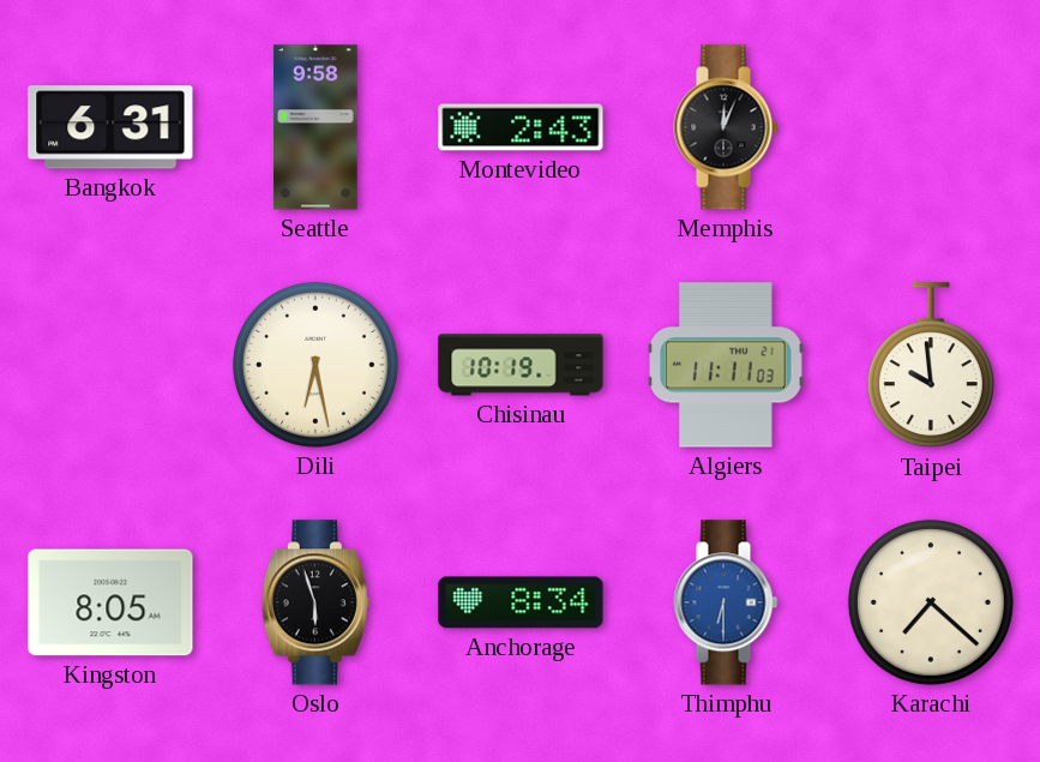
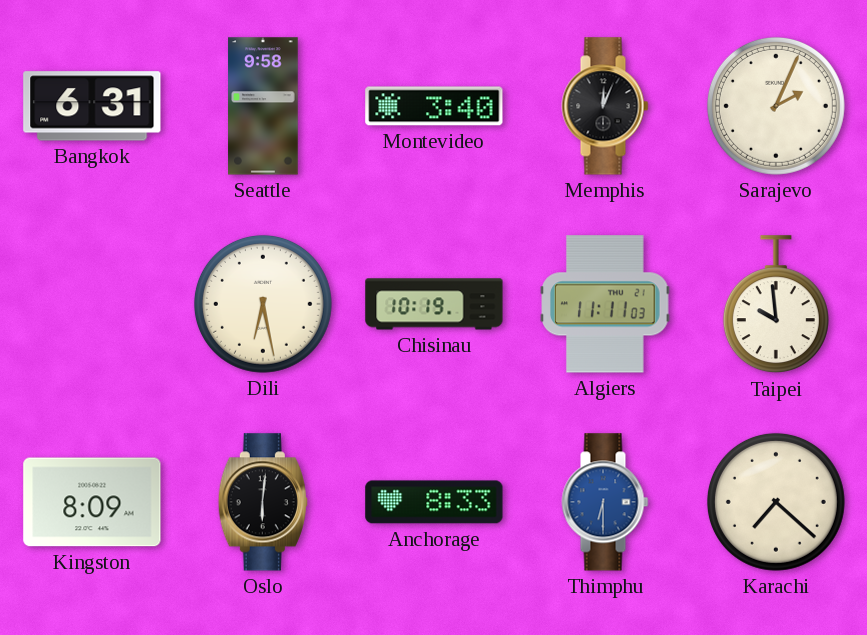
Montevideo: 2:43 -> 3:40
Sarajevo: none -> 2:04
Kingston: 8:05 -> 8:09
Oslo: 5:57 -> 6:01
Anchorage: 8:34 -> 8:33
